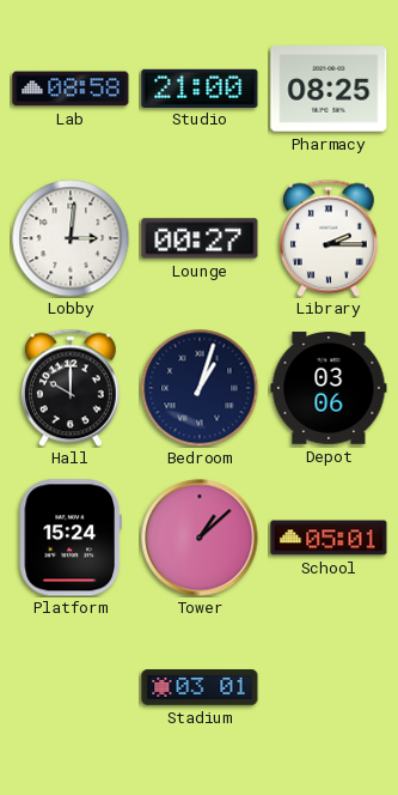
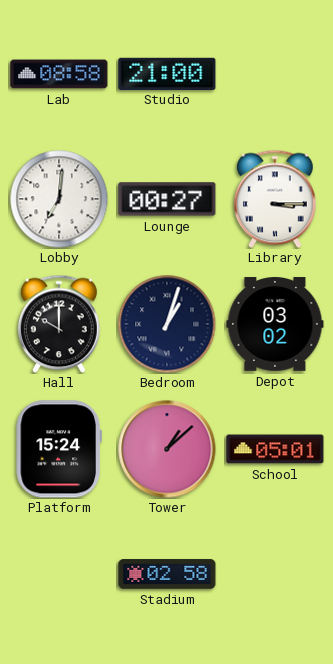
Pharmacy: 08:25 -> none
Lobby: 3:01 -> 7:01
Library: 2:15 -> 3:15
Depot: 03:06 -> 03:02
Stadium: 03:01 -> 02:58
